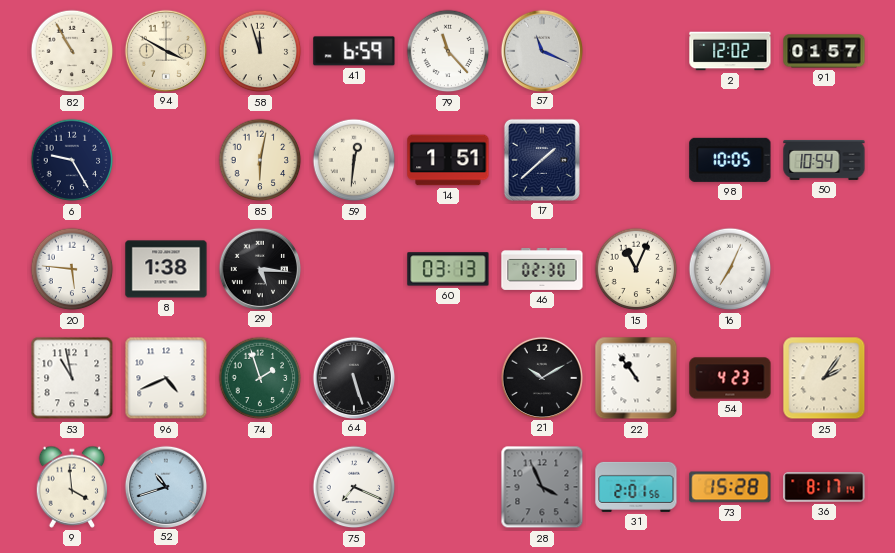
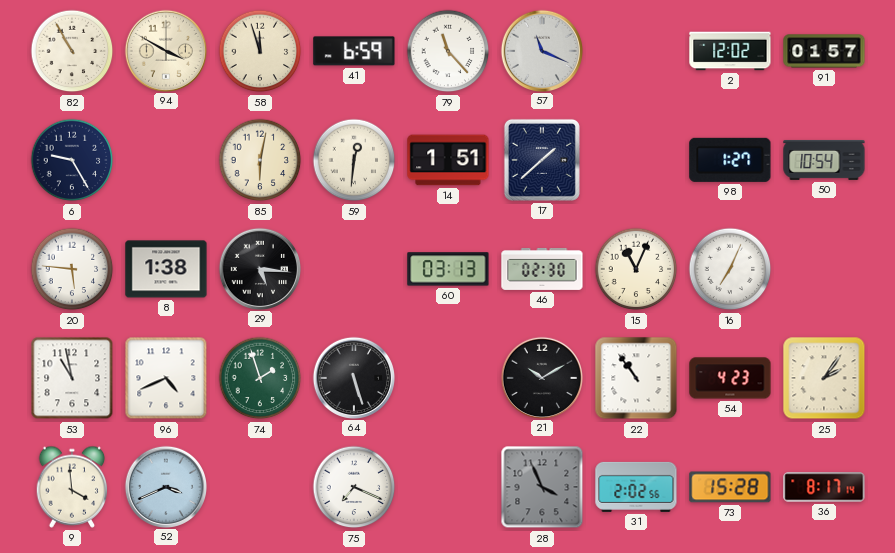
98: 10:05 -> 1:27
52: 10:42 -> 3:41
31: 2:01 -> 2:02
